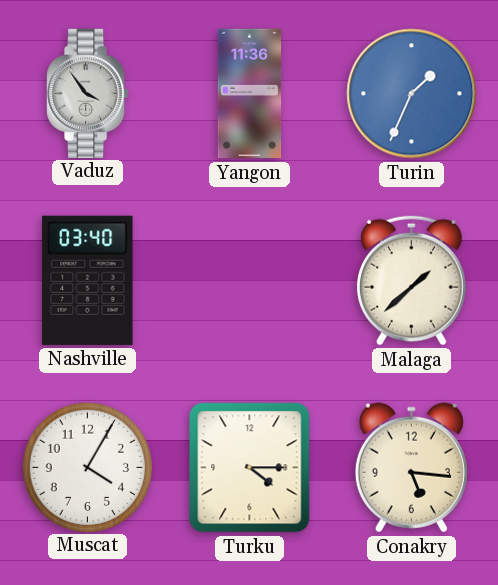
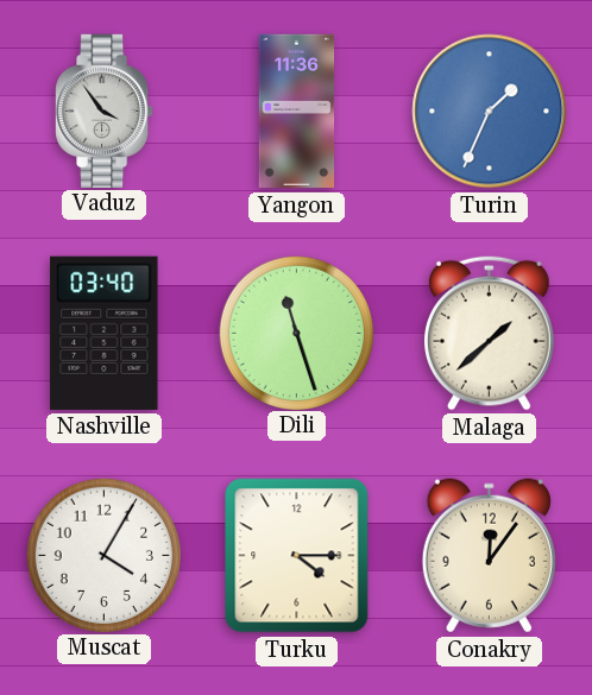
Dili: none -> 11:27
Conakry: 5:16 -> 12:06
